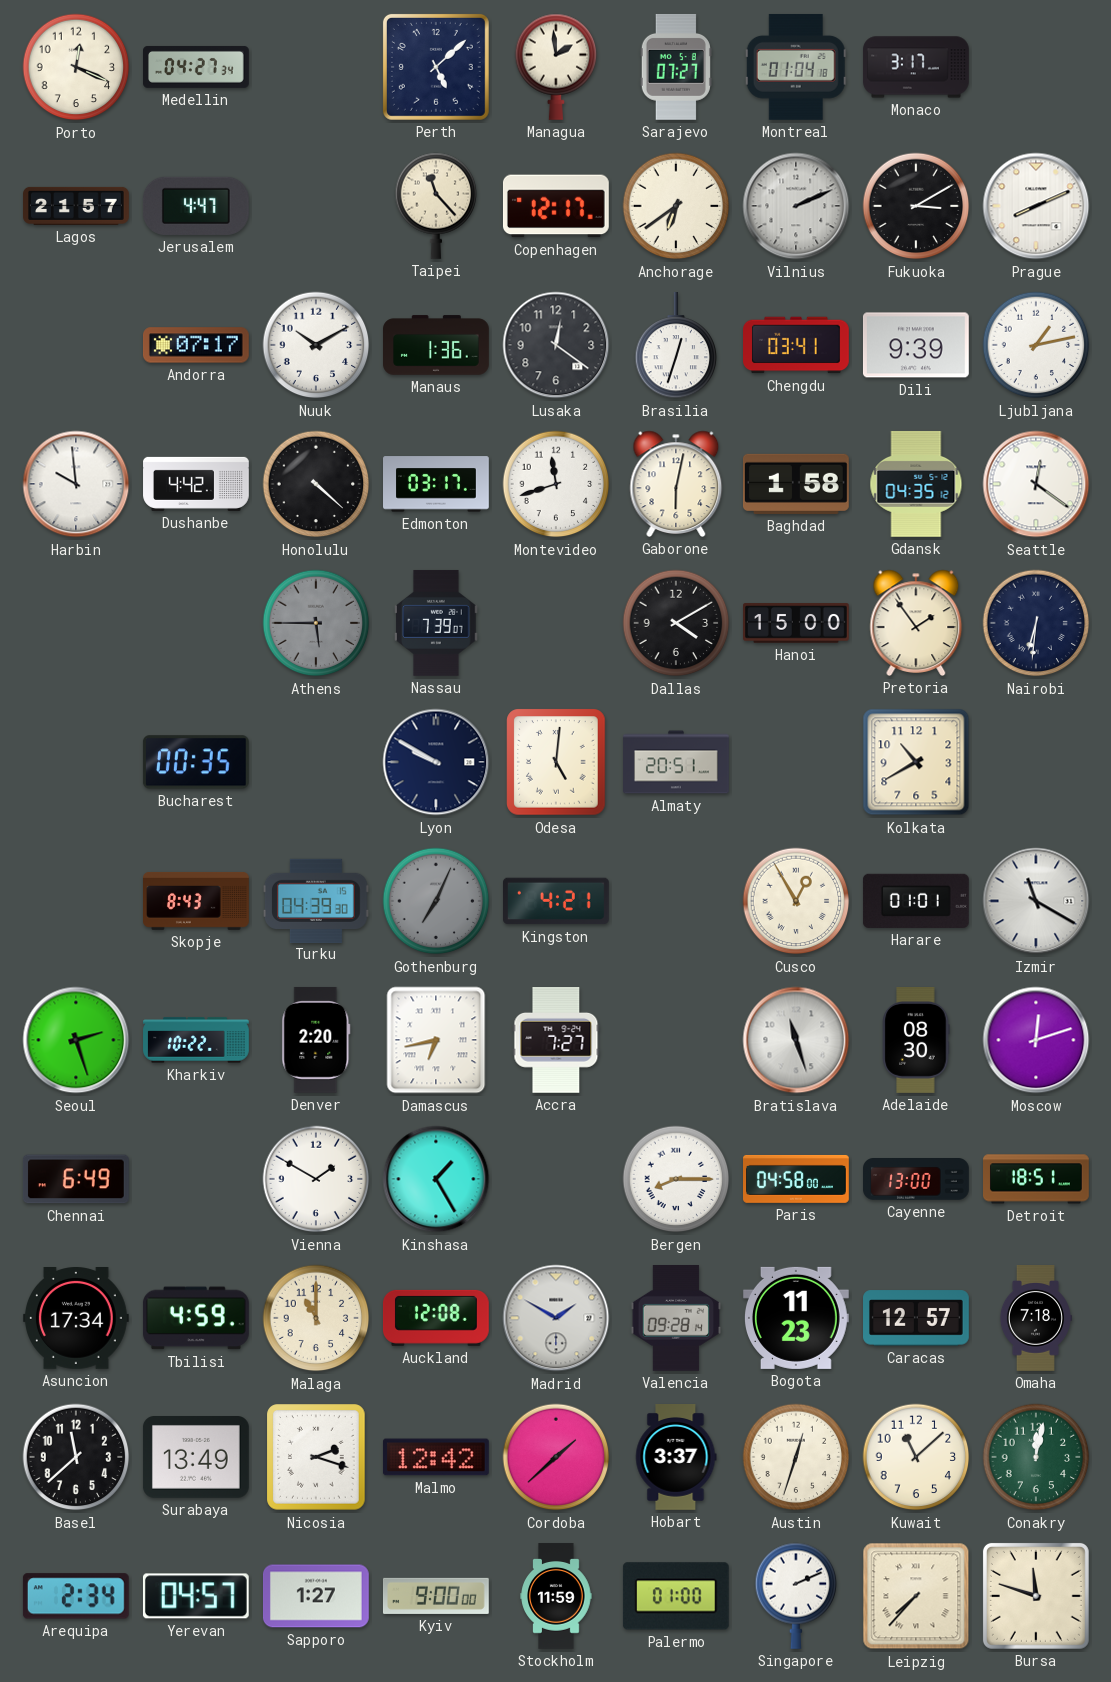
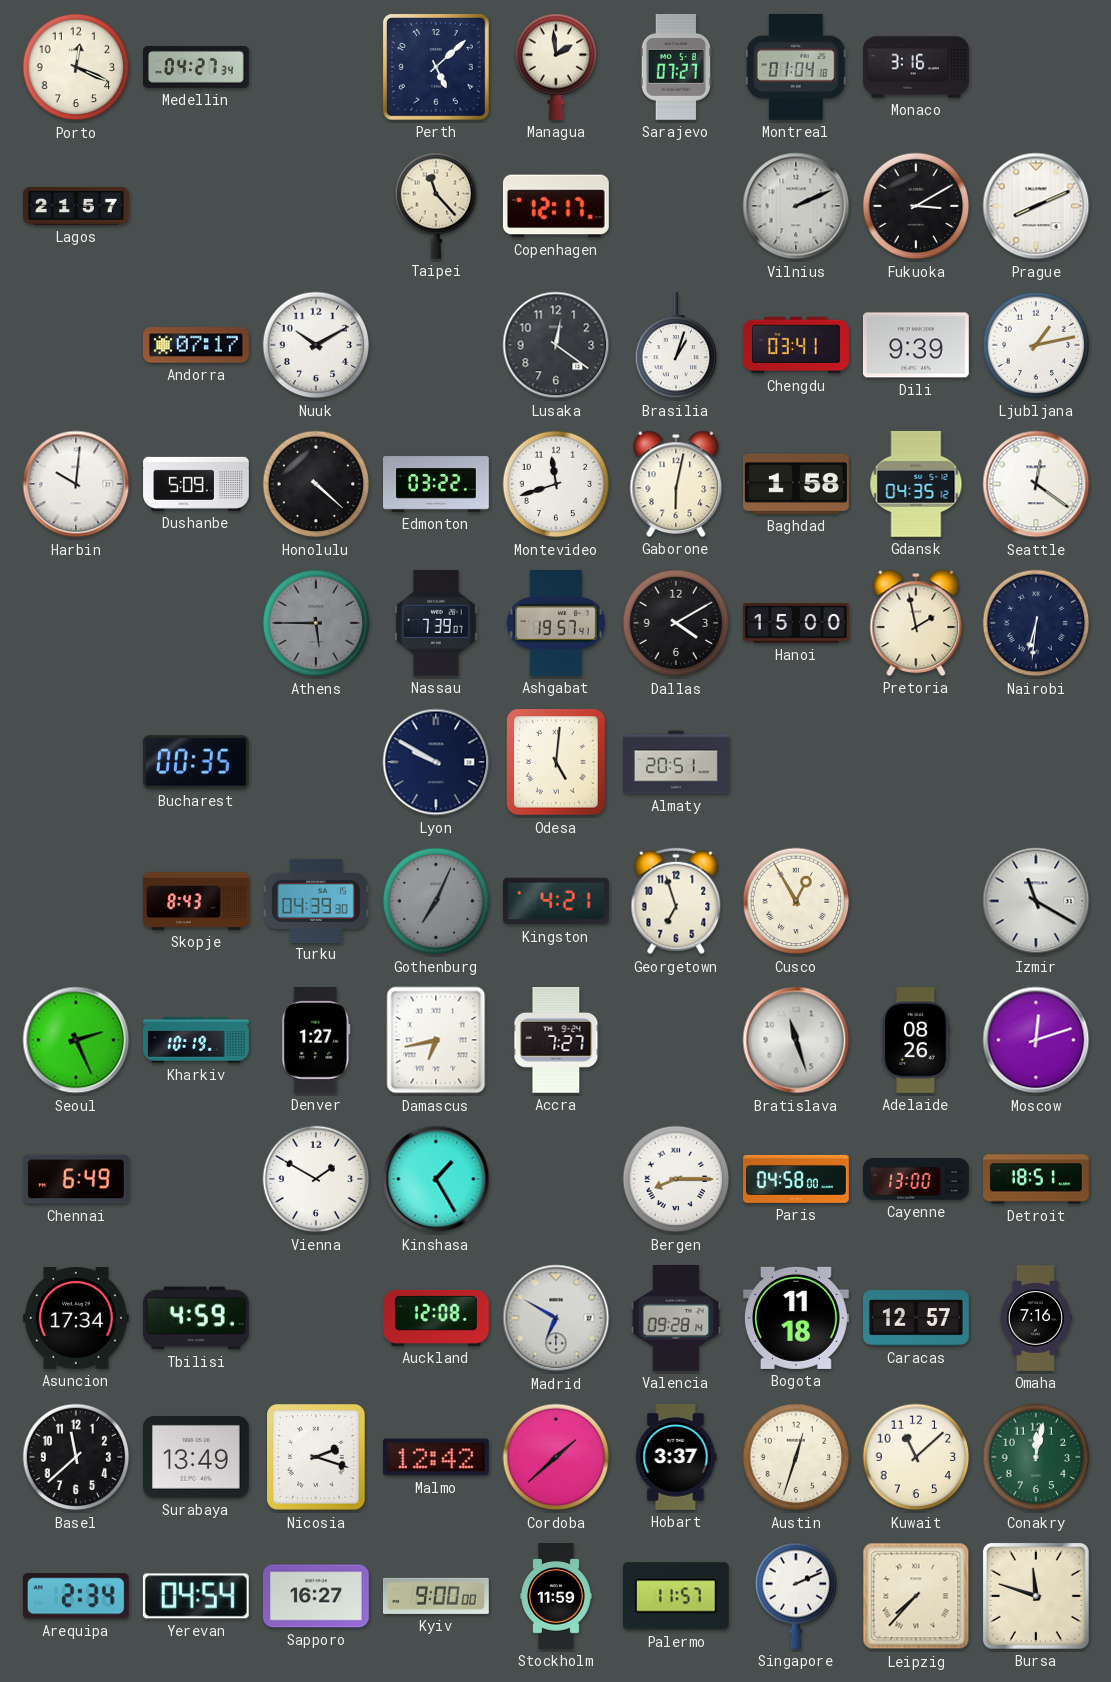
Monaco: 3:17 -> 3:16
Jerusalem: 4:47 -> none
Anchorage: 6:39 -> none
Manaus: 1:36 -> none
Brasilia: 12:33 -> 1:03
Harbin: 9:59 -> 10:01
Dushanbe: 4:42 -> 5:09
Edmonton: 03:17 -> 03:22
Ashgabat: none -> 19:57
Pretoria: 1:54 -> 1:58
Kolkata: 10:40 -> none
Georgetown: none -> 6:57
Harare: 01:01 -> none
Seoul: 2:27 -> 2:26
Kharkiv: 10:22 -> 10:19
Denver: 2:20 -> 1:27
Adelaide: 08:30 -> 08:26
Malaga: 11:00 -> none
Madrid: 1:50 -> 6:50
Bogota: 11:23 -> 11:18
Omaha: 7:18 -> 7:16
Yerevan: 04:57 -> 04:54
Sapporo: 1:27 -> 16:27
Palermo: 01:00 -> 11:57
